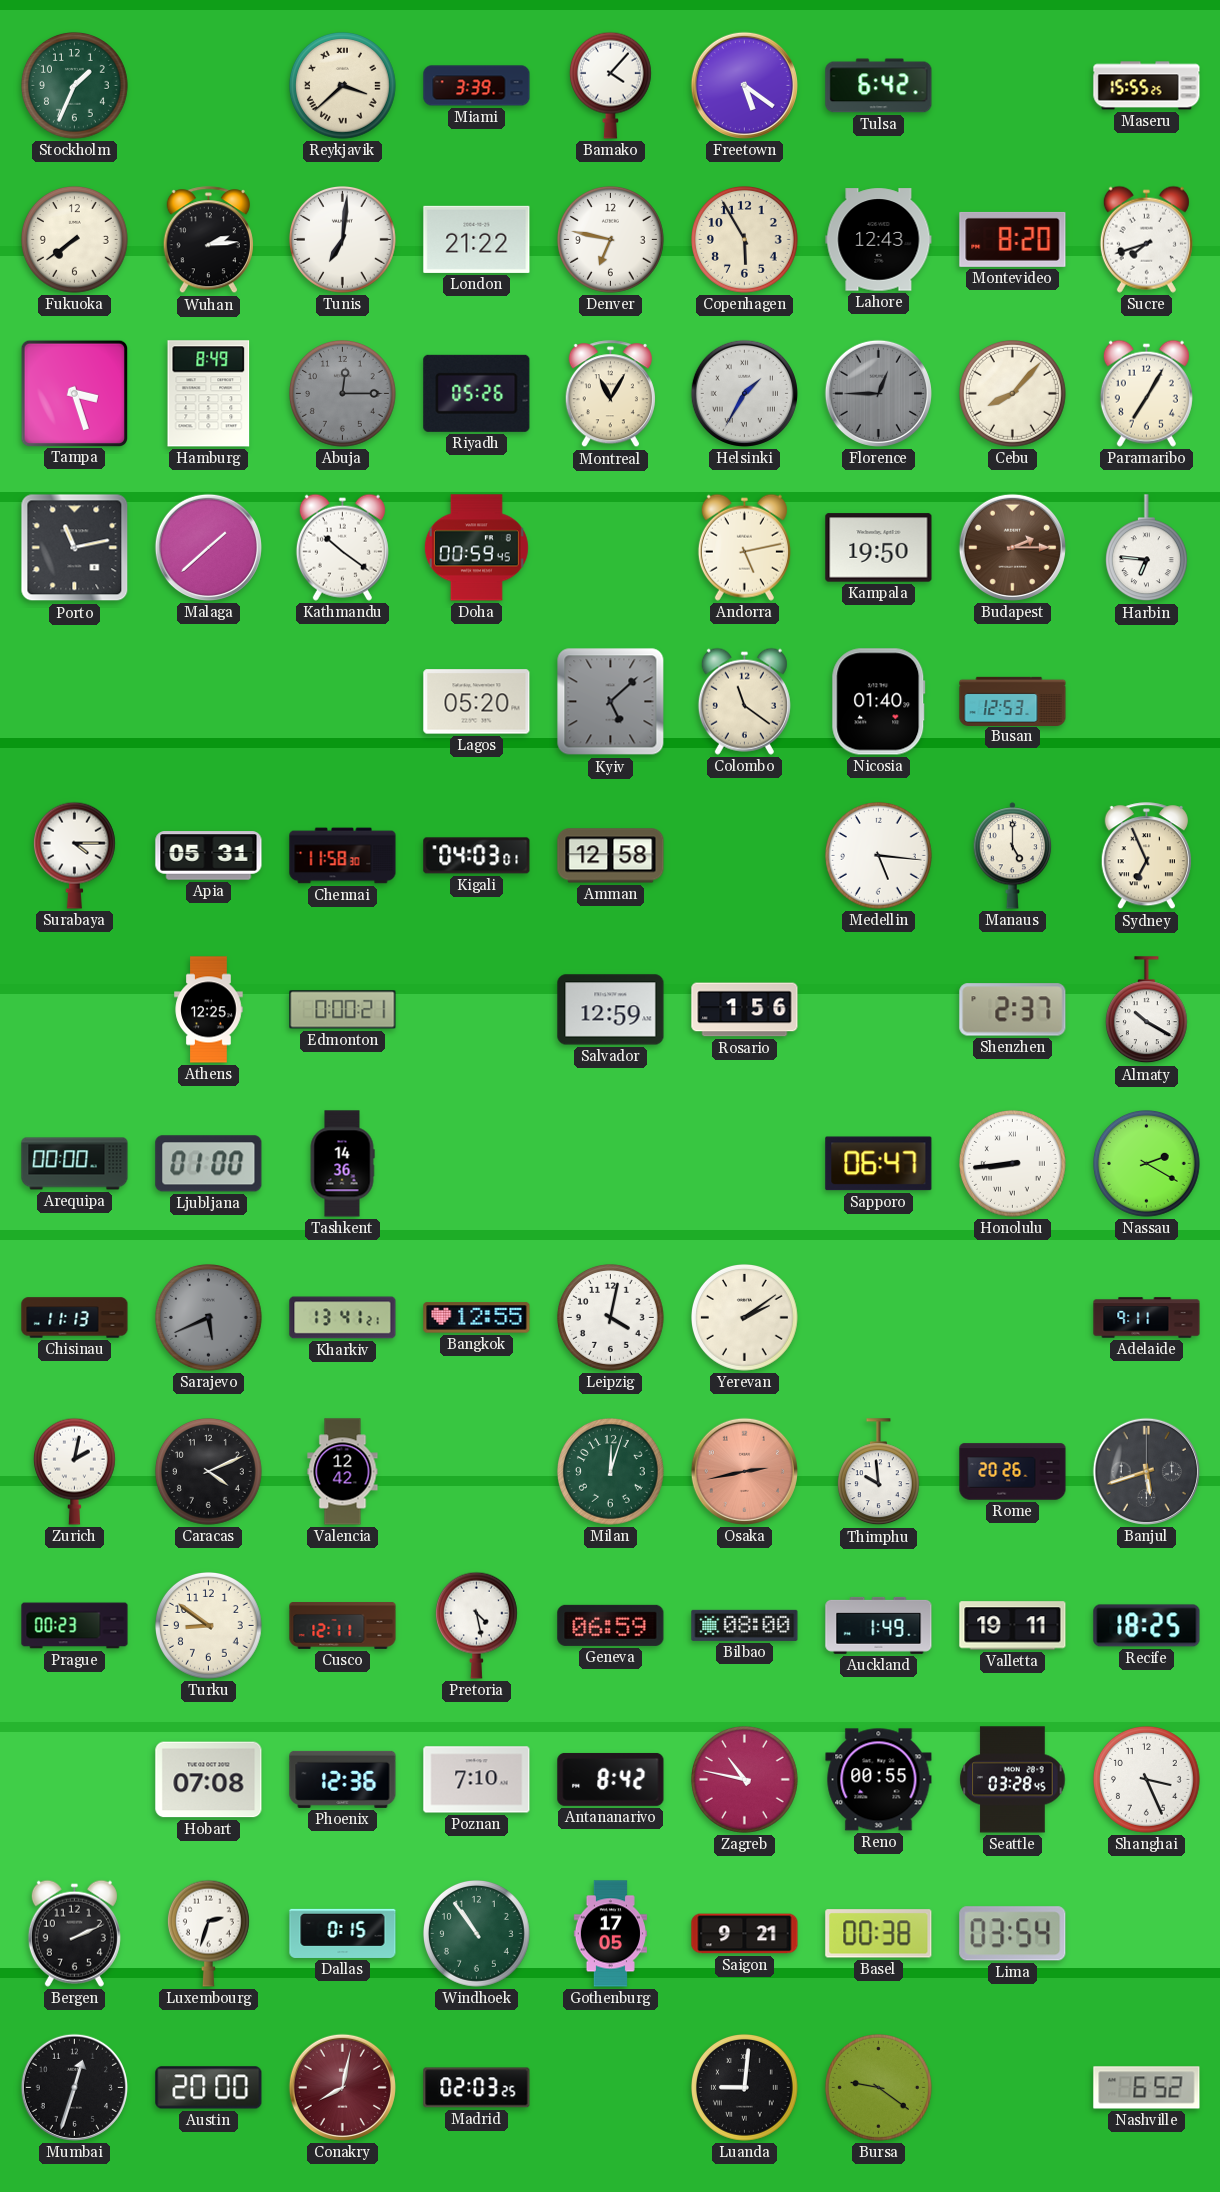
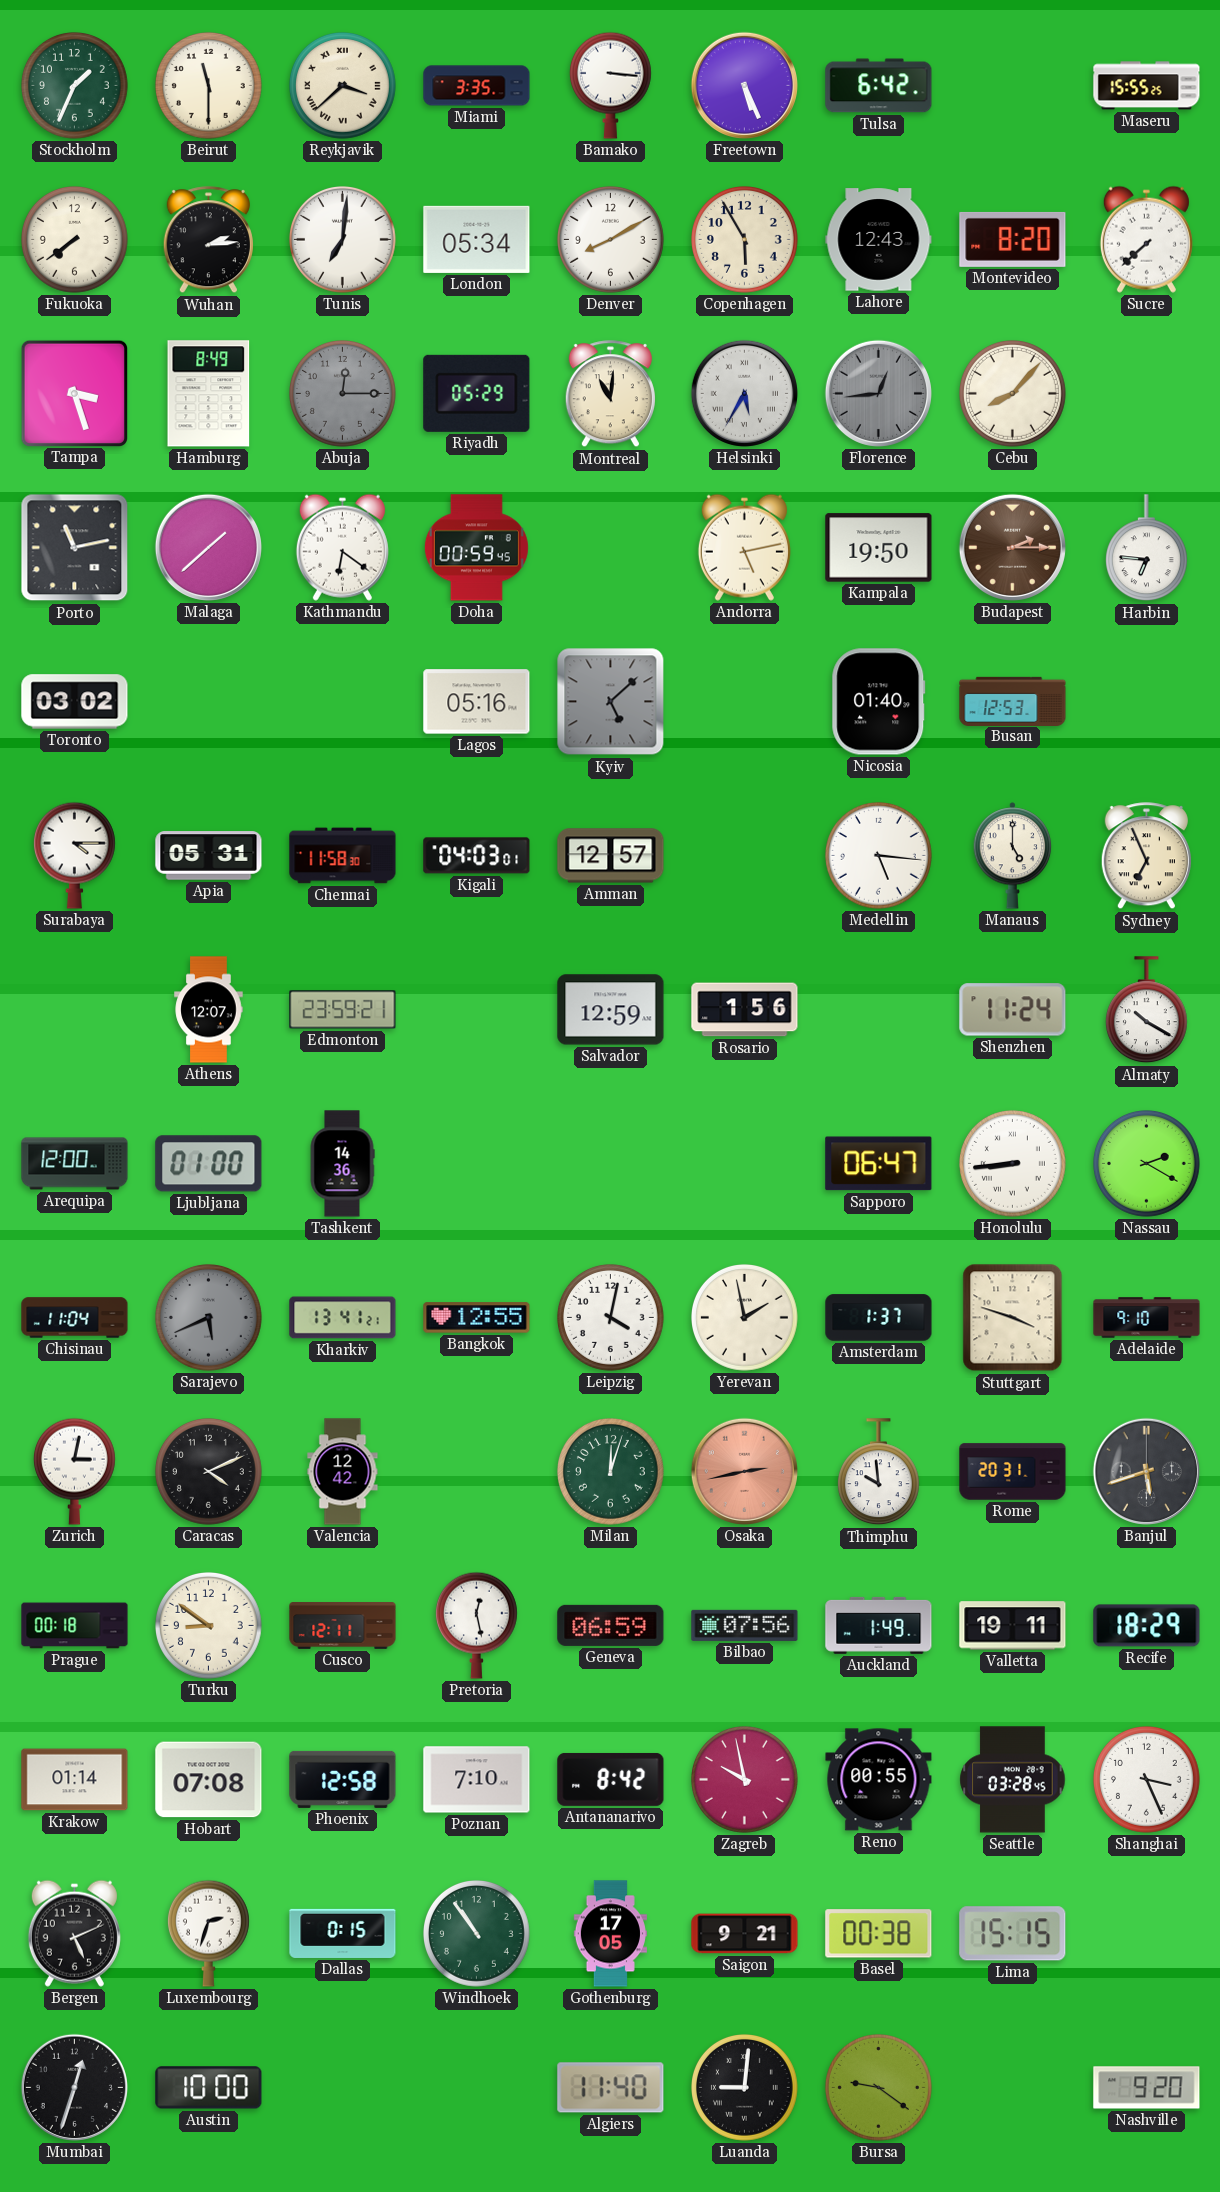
Beirut: none -> 11:30
Miami: 3:39 -> 3:35
Bamako: 4:07 -> 3:16
Freetown: 5:21 -> 5:26
London: 21:22 -> 05:34
Denver: 6:47 -> 8:10
Sucre: 7:42 -> 7:38
Riyadh: 05:26 -> 05:29
Montreal: 11:05 -> 11:01
Helsinki: 1:35 -> 5:35
Florence: 12:45 -> 12:44
Paramaribo: 7:05 -> none
Kathmandu: 10:21 -> 6:21
Toronto: none -> 03:02
Lagos: 05:20 -> 05:16
Colombo: 11:21 -> none
Amman: 12:58 -> 12:57
Athens: 12:25 -> 12:07
Edmonton: 0:00 -> 23:59
Shenzhen: 2:37 -> 11:24
Arequipa: 00:00 -> 12:00
Chisinau: 11:13 -> 11:04
Yerevan: 2:09 -> 1:58
Amsterdam: none -> 1:37
Stuttgart: none -> 3:48
Adelaide: 9:11 -> 9:10
Zurich: 2:02 -> 3:02
Rome: 20:26 -> 20:31
Prague: 00:23 -> 00:18
Pretoria: 4:28 -> 12:28
Bilbao: 08:00 -> 07:56
Recife: 18:25 -> 18:29
Krakow: none -> 01:14
Phoenix: 12:36 -> 12:58
Zagreb: 10:47 -> 9:58
Bergen: 2:11 -> 5:11
Lima: 03:54 -> 15:15
Austin: 20:00 -> 10:00
Conakry: 8:02 -> none
Madrid: 02:03 -> none
Algiers: none -> 11:40
Nashville: 6:52 -> 9:20
